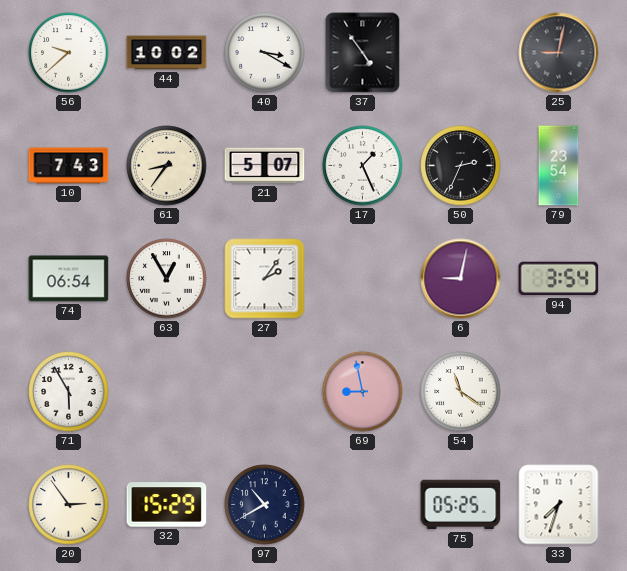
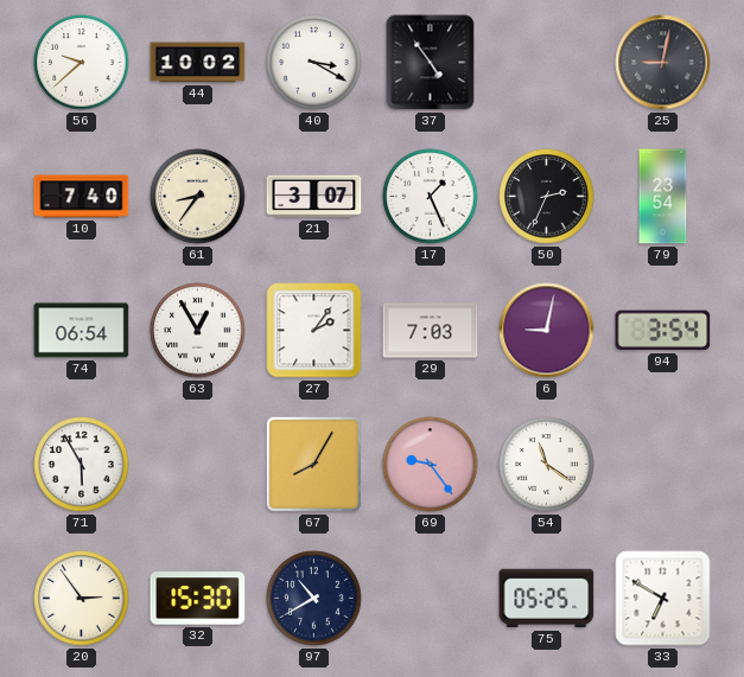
10: 7:43 -> 7:40
21: 5:07 -> 3:07
29: none -> 7:03
67: none -> 8:05
69: 8:58 -> 9:24
32: 15:29 -> 15:30
33: 7:33 -> 6:50
